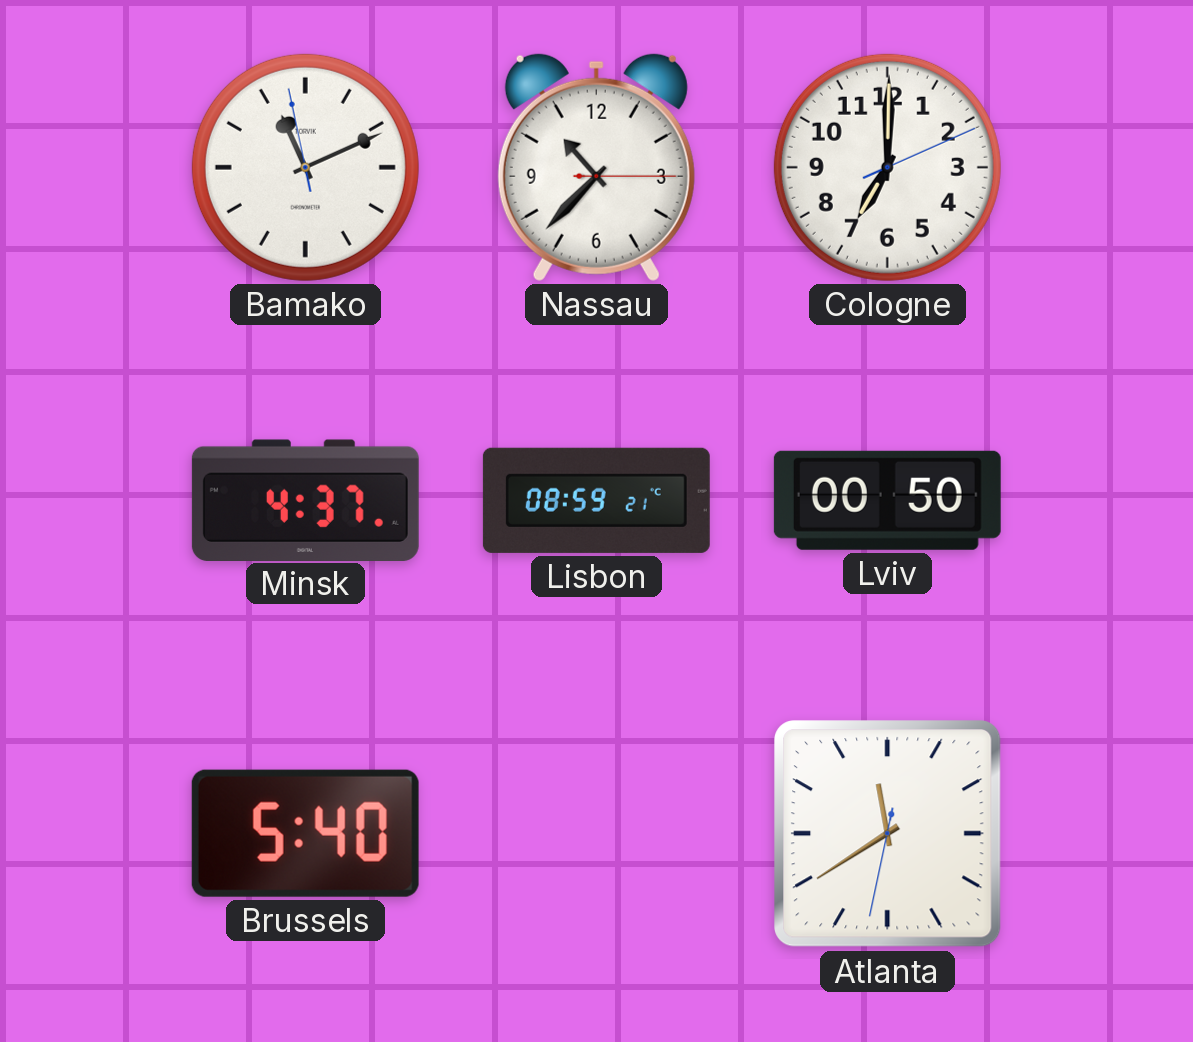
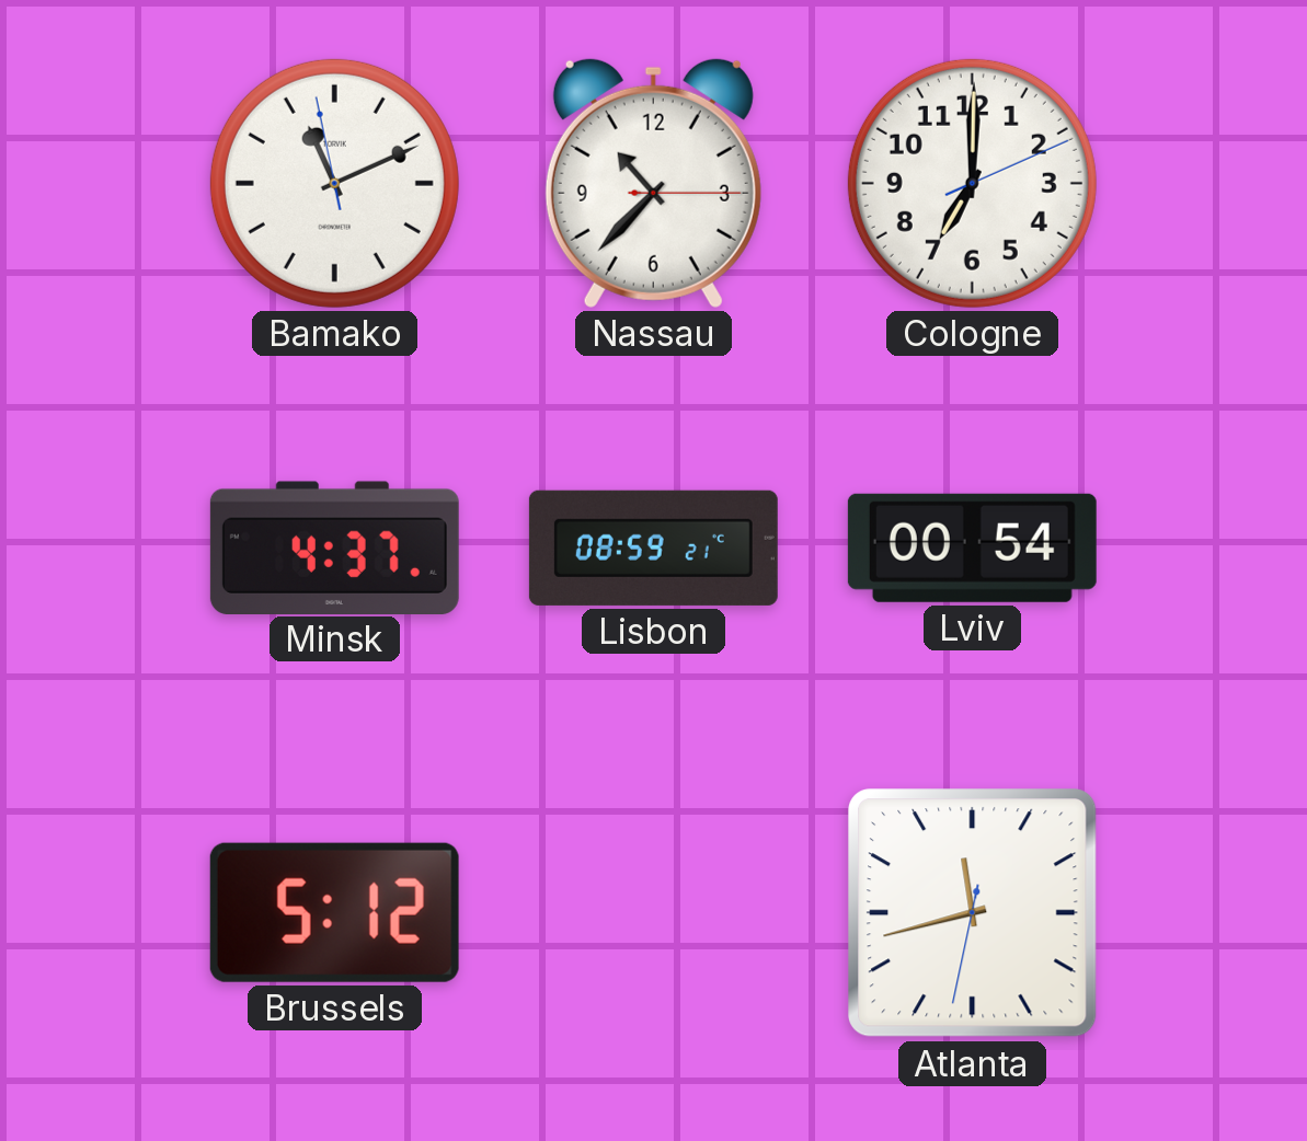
Lviv: 00:50 -> 00:54
Brussels: 5:40 -> 5:12
Atlanta: 11:39 -> 11:42
